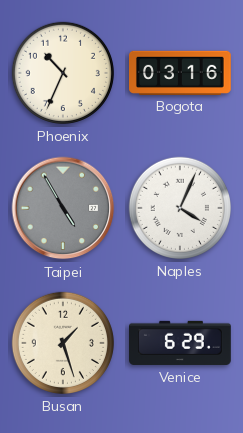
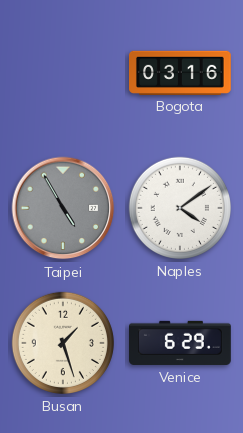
Phoenix: 10:34 -> none
Naples: 4:04 -> 4:09
